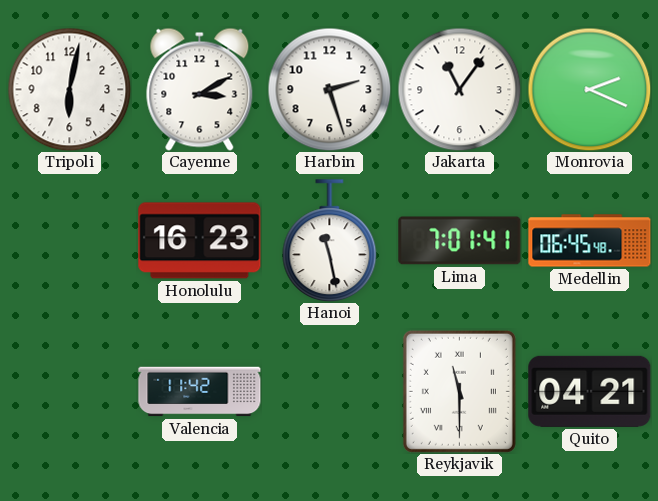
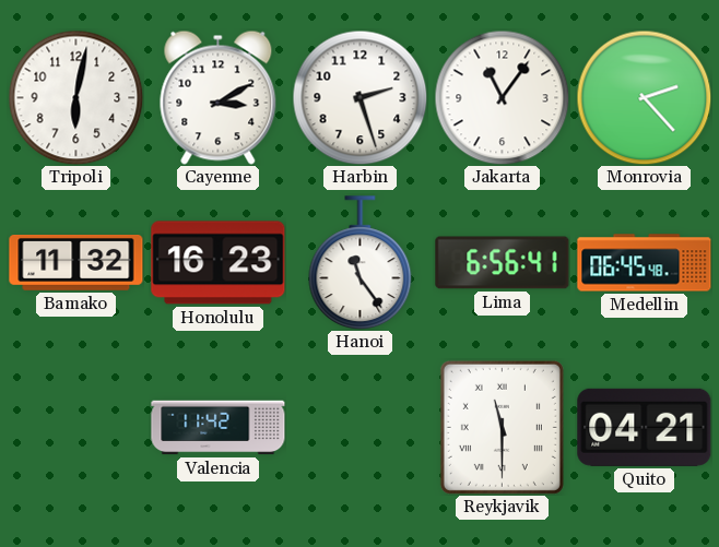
Monrovia: 2:19 -> 2:23
Bamako: none -> 11:32
Hanoi: 11:28 -> 11:24
Lima: 7:01 -> 6:56
